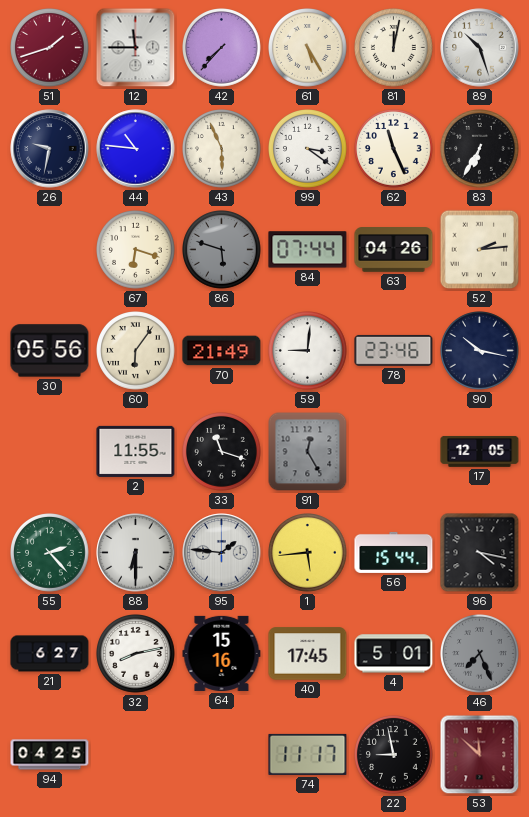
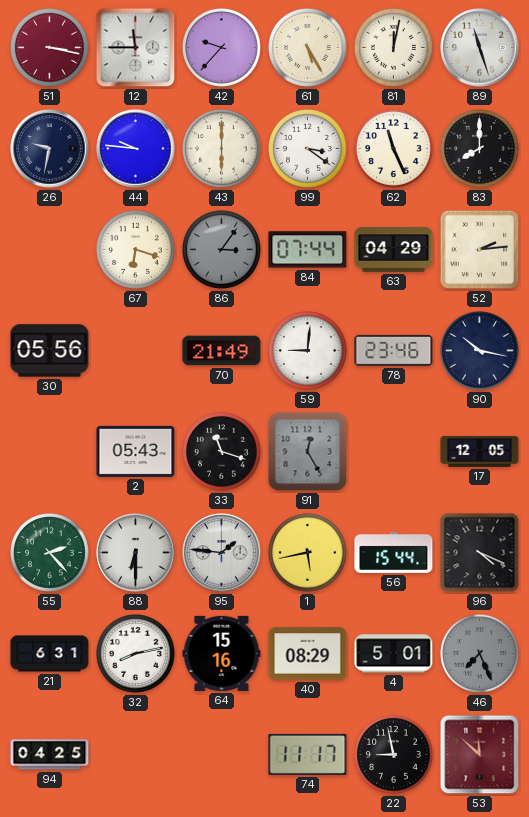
51: 1:42 -> 3:17
42: 7:37 -> 9:37
89: 10:27 -> 11:27
44: 10:46 -> 9:46
43: 5:56 -> 6:00
83: 6:35 -> 8:00
86: 5:48 -> 3:06
63: 04:26 -> 04:29
60: 6:06 -> none
2: 11:55 -> 05:43
1: 5:44 -> 5:43
96: 4:17 -> 4:19
21: 6:27 -> 6:31
40: 17:45 -> 08:29
